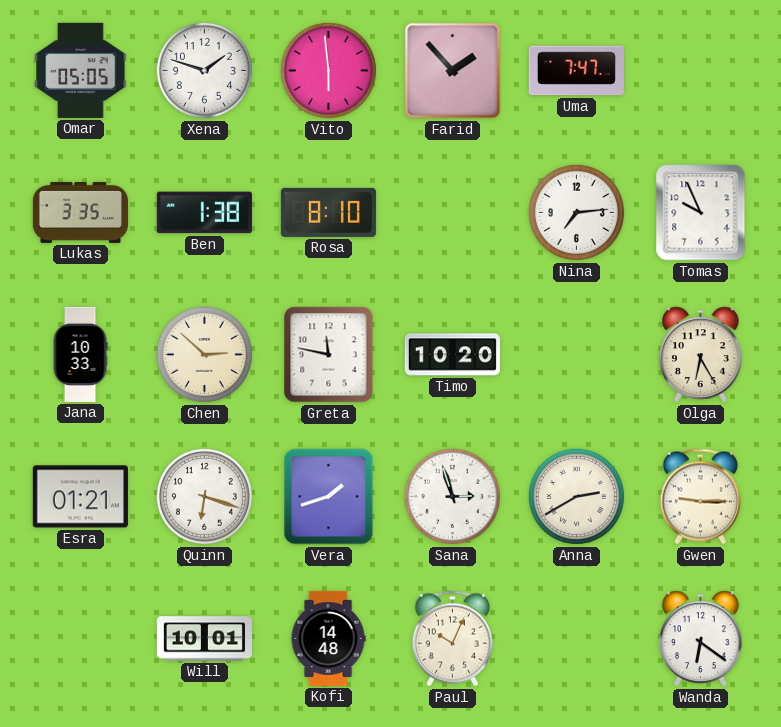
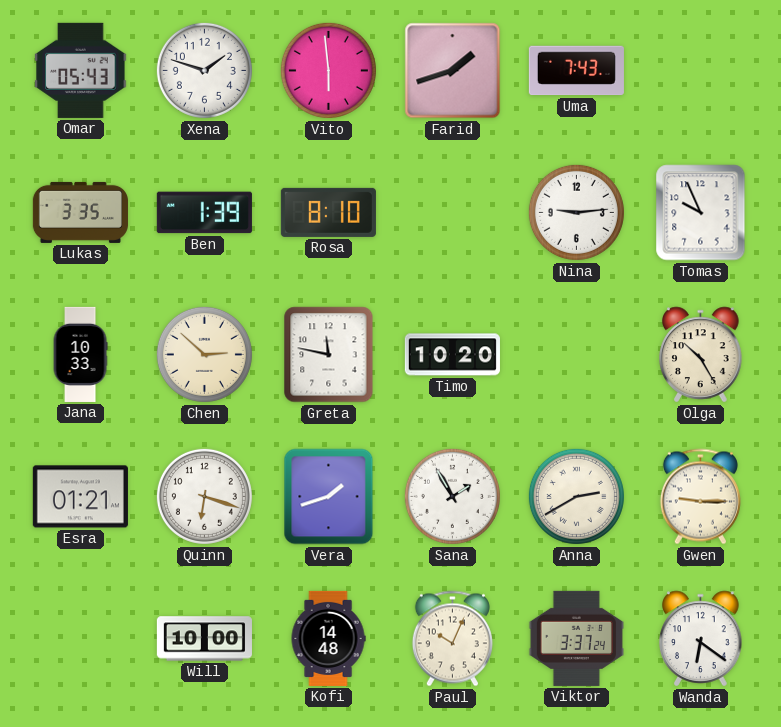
Omar: 05:05 -> 05:43
Farid: 1:53 -> 1:42
Uma: 7:47 -> 7:43
Ben: 1:38 -> 1:39
Nina: 7:14 -> 9:14
Olga: 6:25 -> 10:25
Sana: 2:57 -> 1:55
Will: 10:01 -> 10:00
Viktor: none -> 3:37
